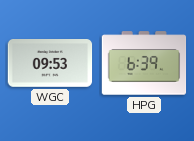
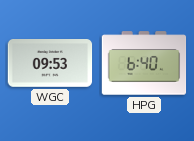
HPG: 6:39 -> 6:40
